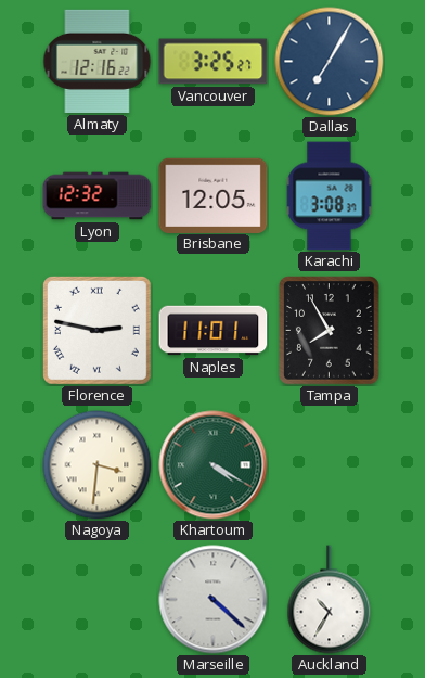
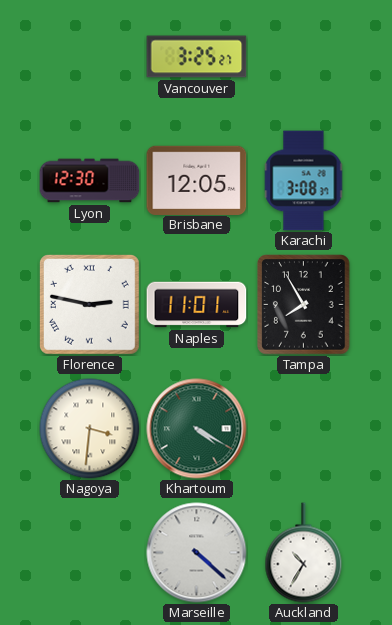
Almaty: 12:16 -> none
Dallas: 7:05 -> none
Lyon: 12:32 -> 12:30
